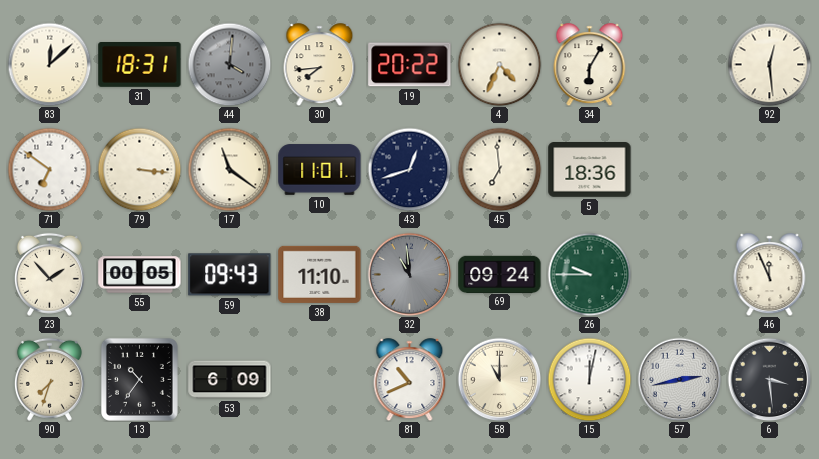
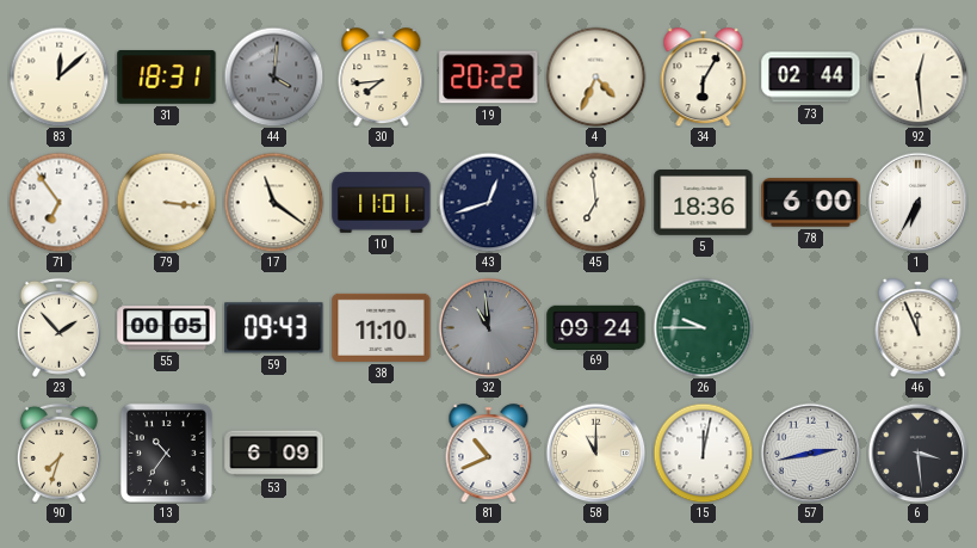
73: none -> 02:44
71: 6:51 -> 6:54
78: none -> 6:00
1: none -> 6:35
